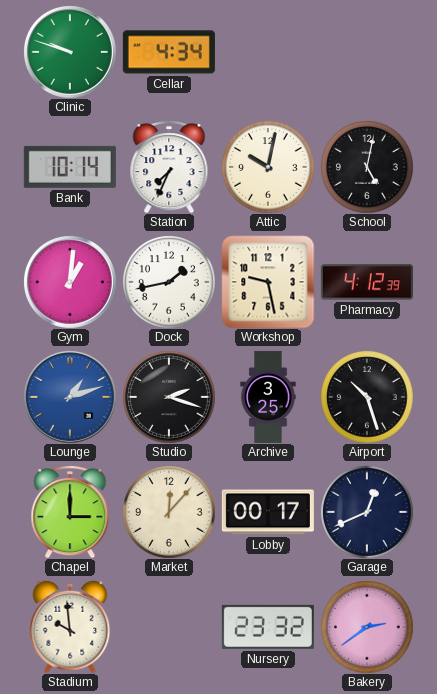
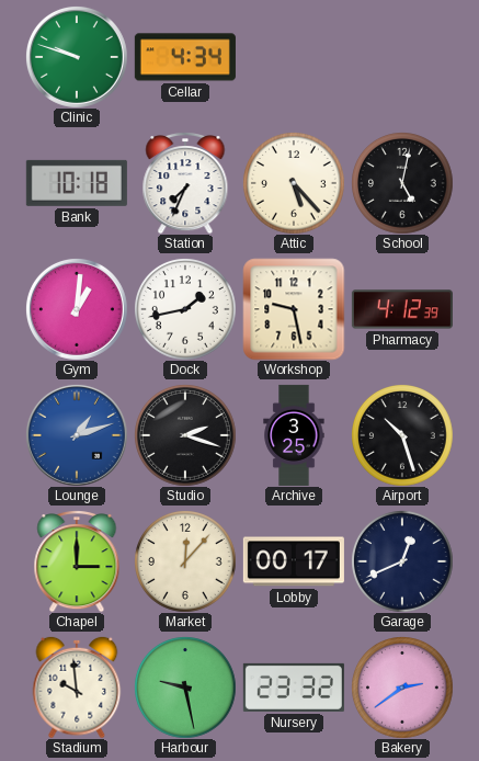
Bank: 10:14 -> 10:18
Attic: 10:02 -> 5:23
Harbour: none -> 9:28
